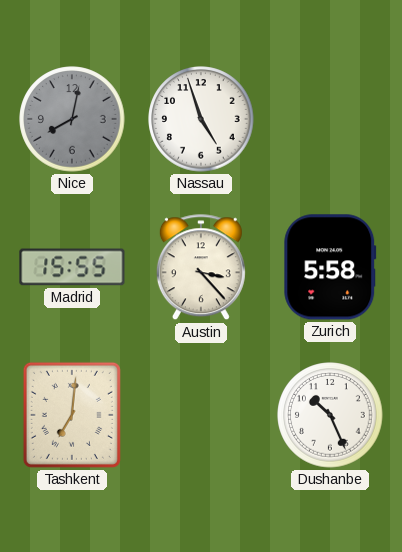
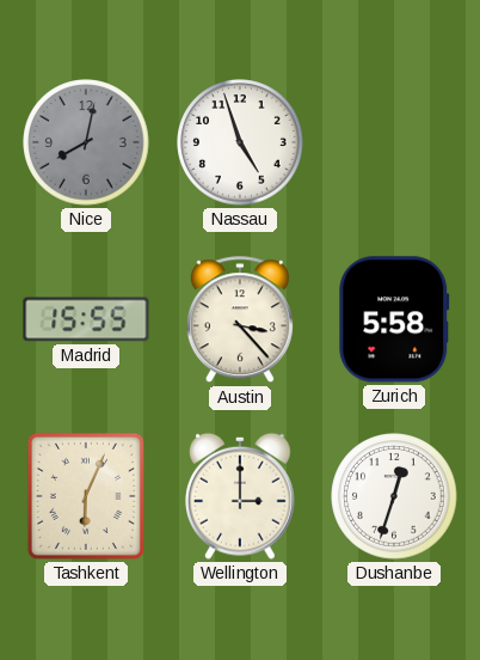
Tashkent: 7:01 -> 6:04
Wellington: none -> 3:00
Dushanbe: 10:26 -> 12:33
